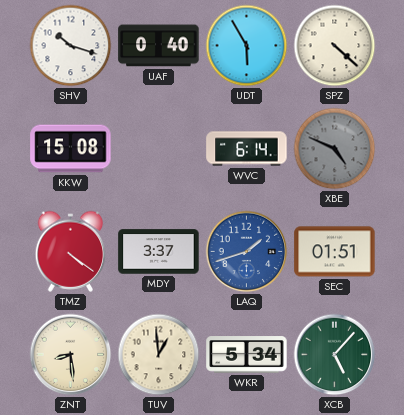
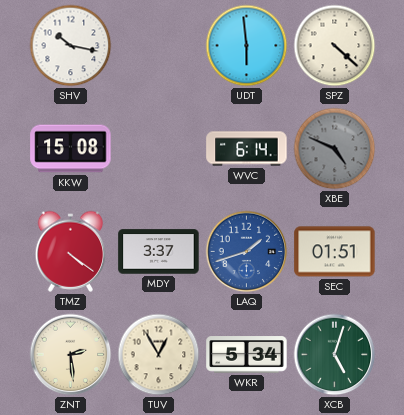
SHV: 10:18 -> 10:17
UAF: 0:40 -> none
UDT: 5:55 -> 5:59
ZNT: 8:29 -> 2:29
TUV: 12:59 -> 12:55
XCB: 5:07 -> 5:03
